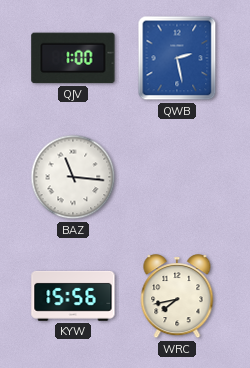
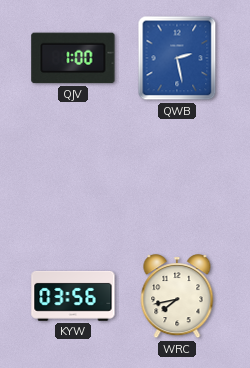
BAZ: 11:16 -> none
KYW: 15:56 -> 03:56
